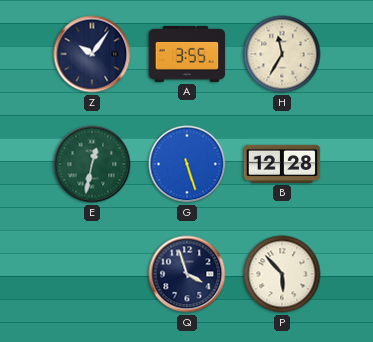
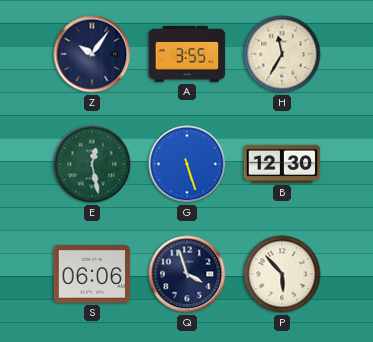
E: 12:32 -> 12:28
B: 12:28 -> 12:30
S: none -> 06:06
